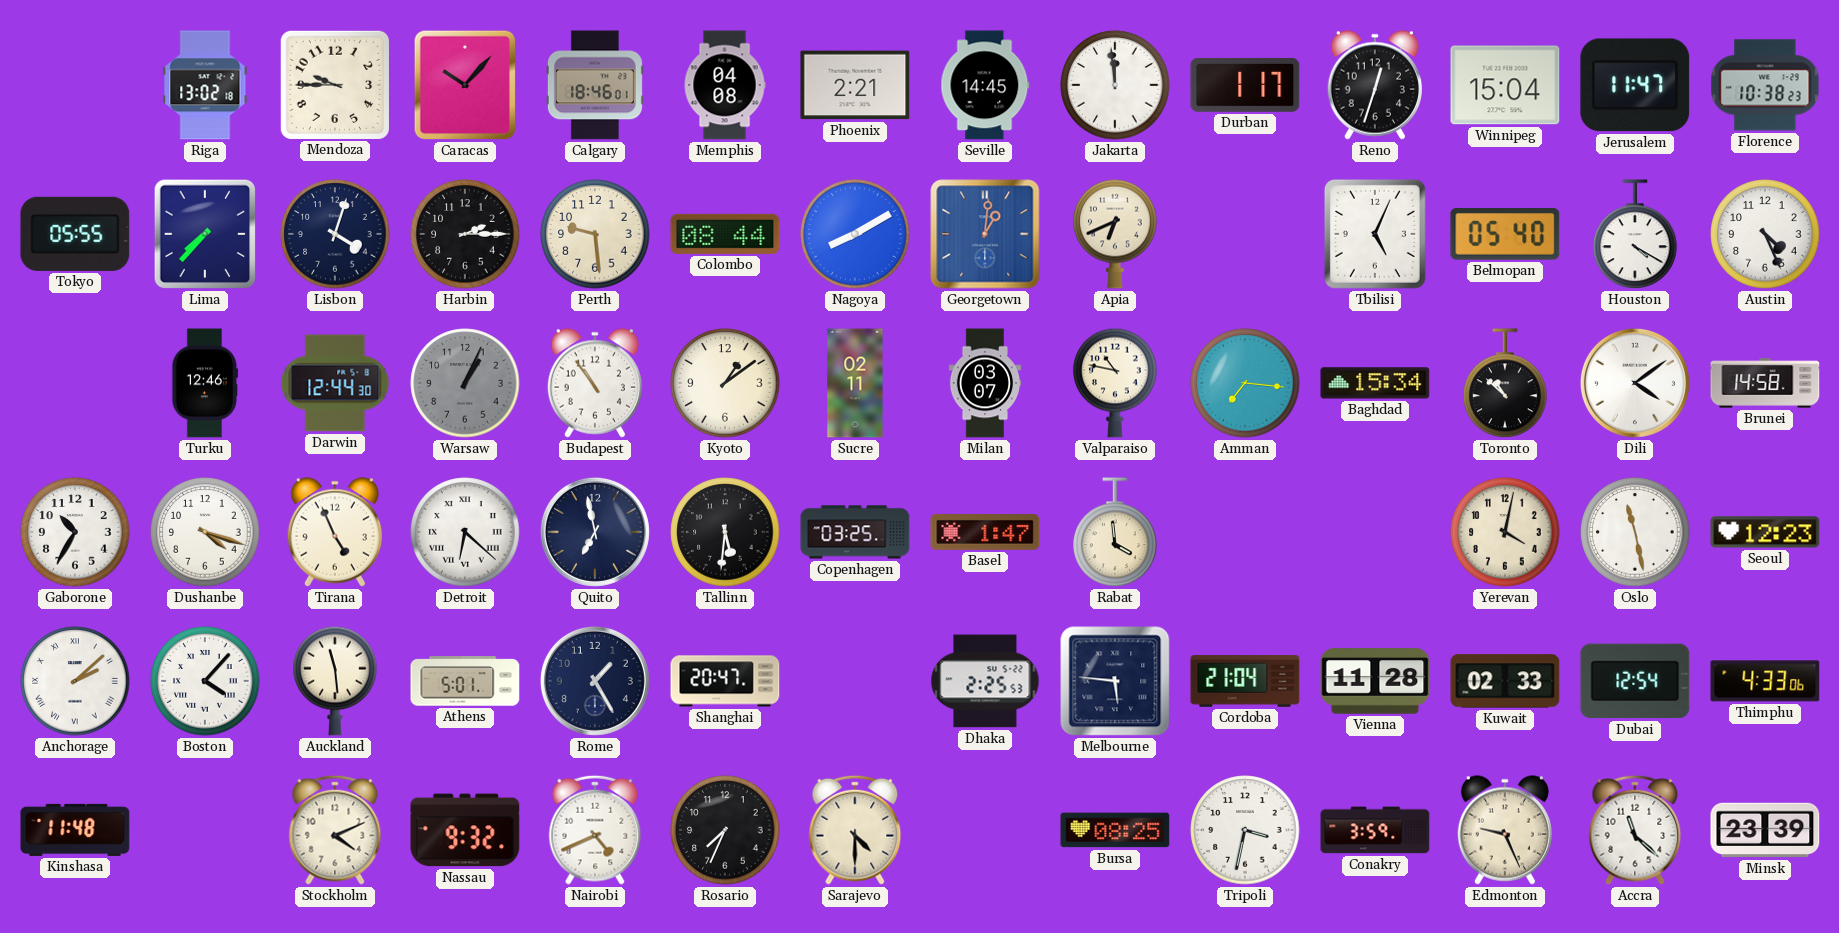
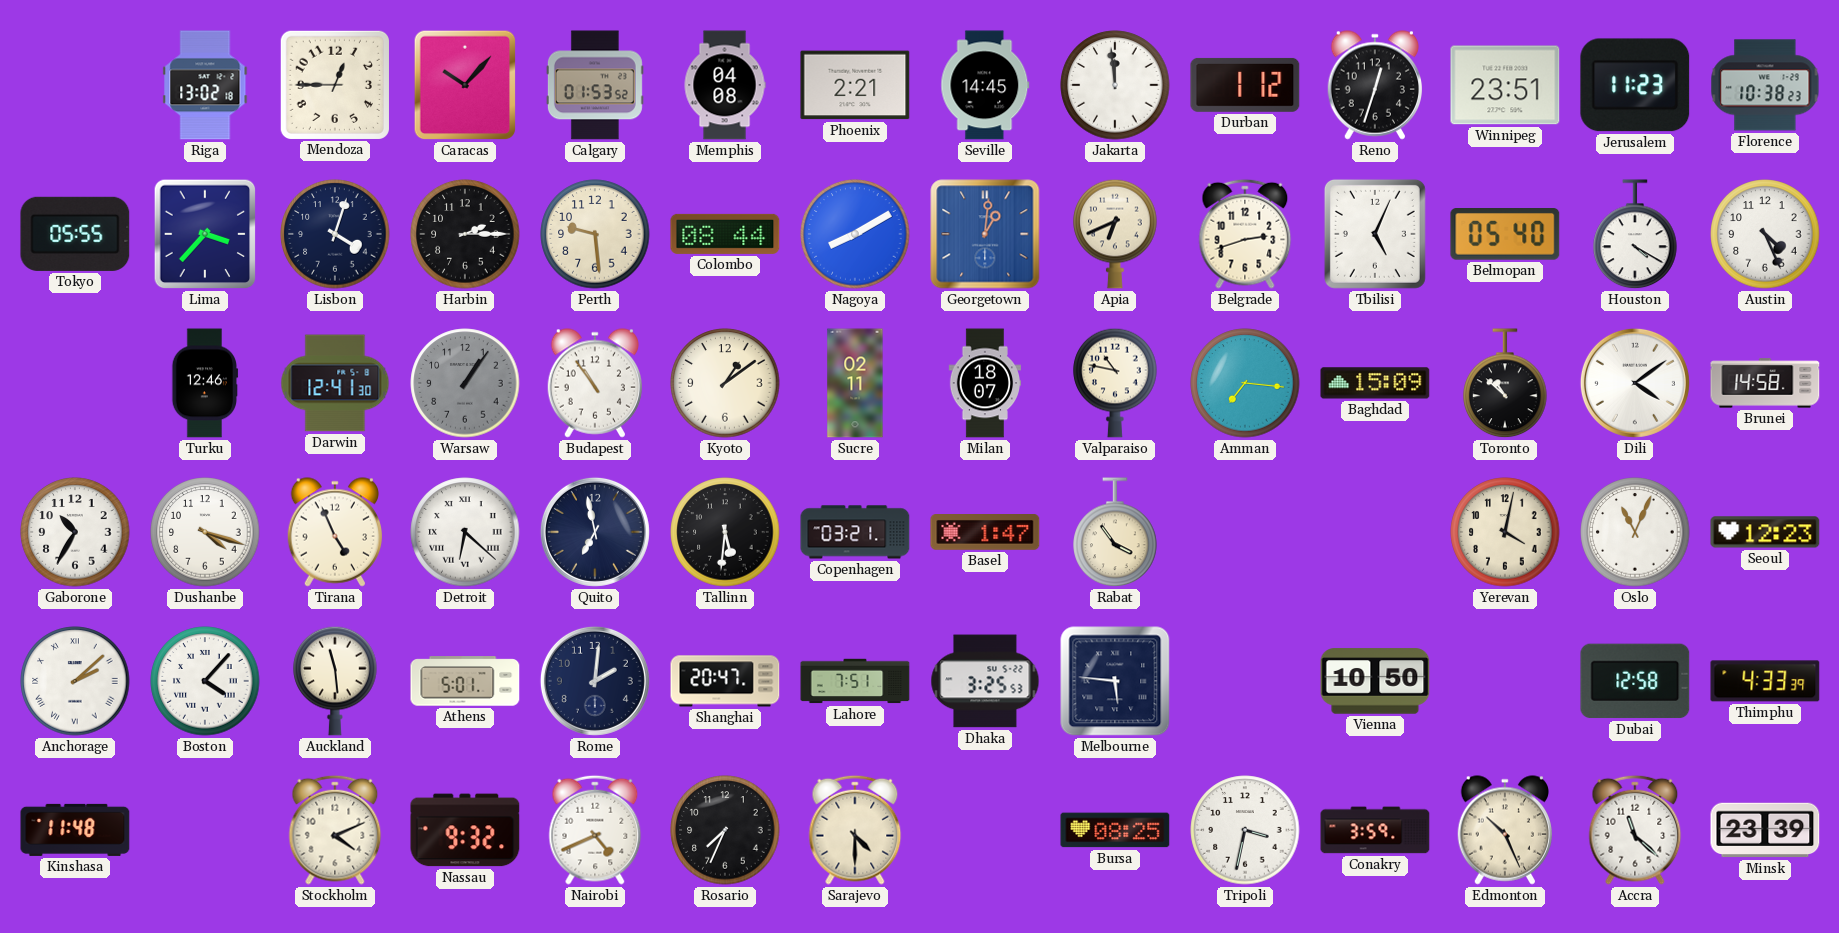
Mendoza: 9:45 -> 12:45
Calgary: 18:46 -> 01:53
Durban: 1:17 -> 1:12
Winnipeg: 15:04 -> 23:51
Jerusalem: 11:47 -> 11:23
Lima: 7:37 -> 3:37
Belgrade: none -> 2:42
Darwin: 12:44 -> 12:41
Warsaw: 1:04 -> 1:06
Milan: 03:07 -> 18:07
Baghdad: 15:34 -> 15:09
Copenhagen: 03:25 -> 03:21
Rabat: 3:59 -> 3:54
Oslo: 11:28 -> 11:04
Rome: 1:25 -> 2:01
Lahore: none -> 7:51
Dhaka: 2:25 -> 3:25
Cordoba: 21:04 -> none
Vienna: 11:28 -> 10:50
Kuwait: 02:33 -> none
Dubai: 12:54 -> 12:58
Thimphu: 4:33:06 -> 4:33:39
Edmonton: 9:26 -> 10:26
